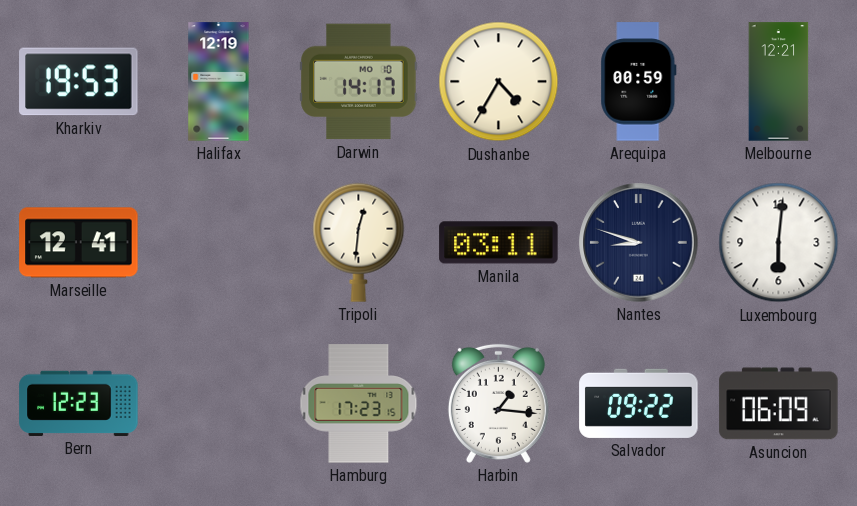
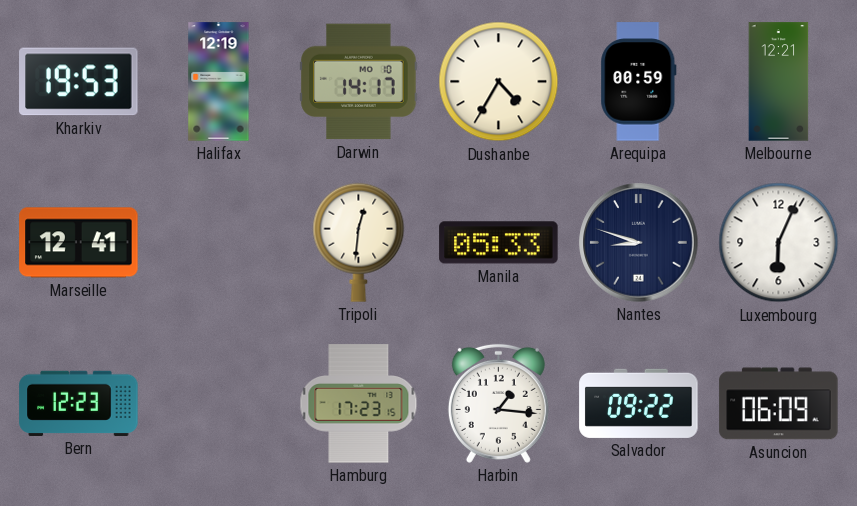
Manila: 03:11 -> 05:33
Luxembourg: 6:01 -> 6:04
